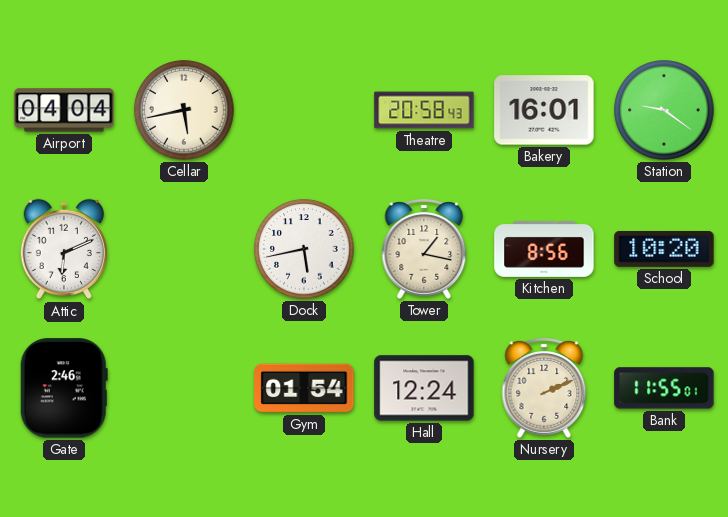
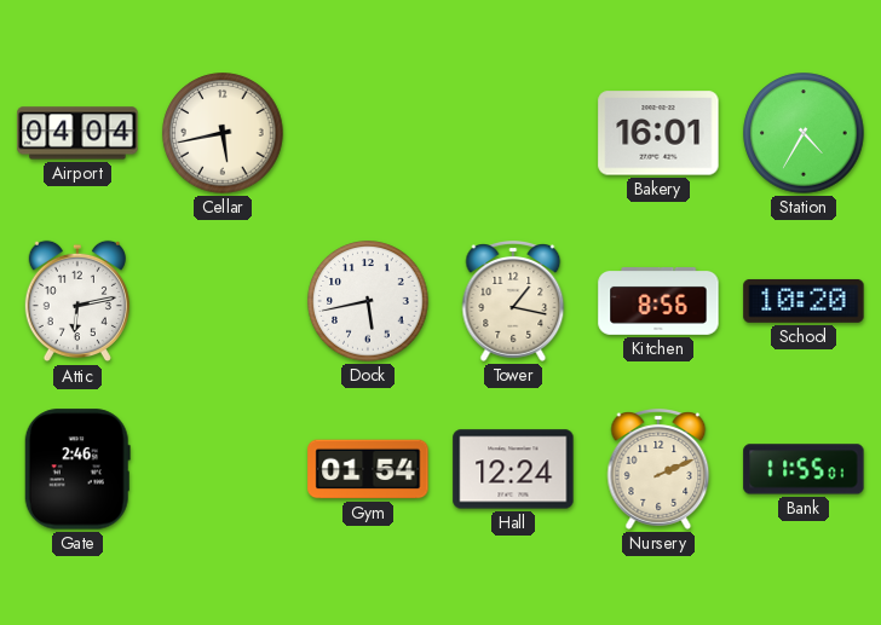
Theatre: 20:58 -> none
Station: 9:21 -> 4:35
Attic: 6:11 -> 6:13
